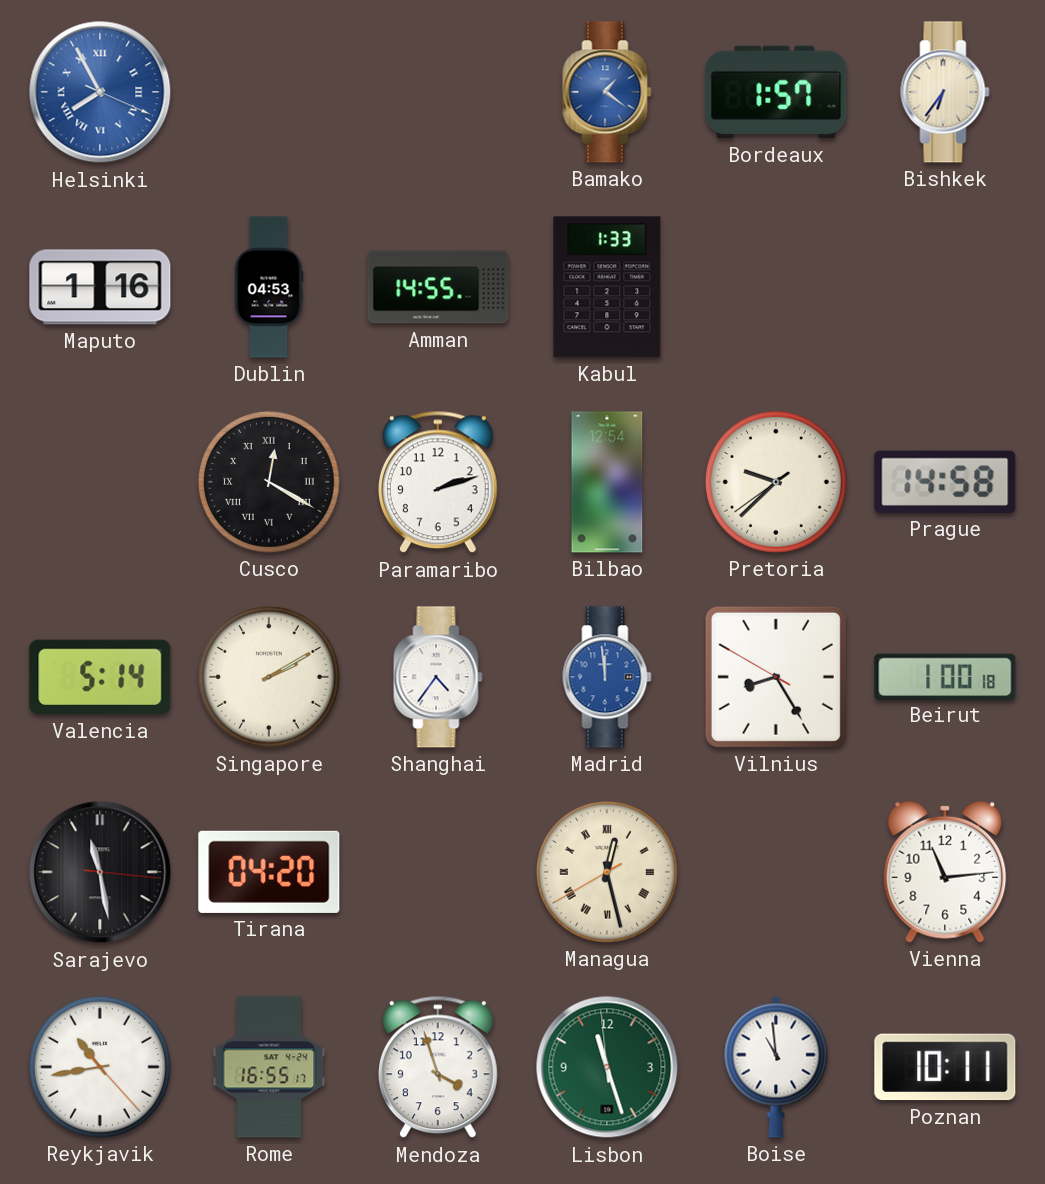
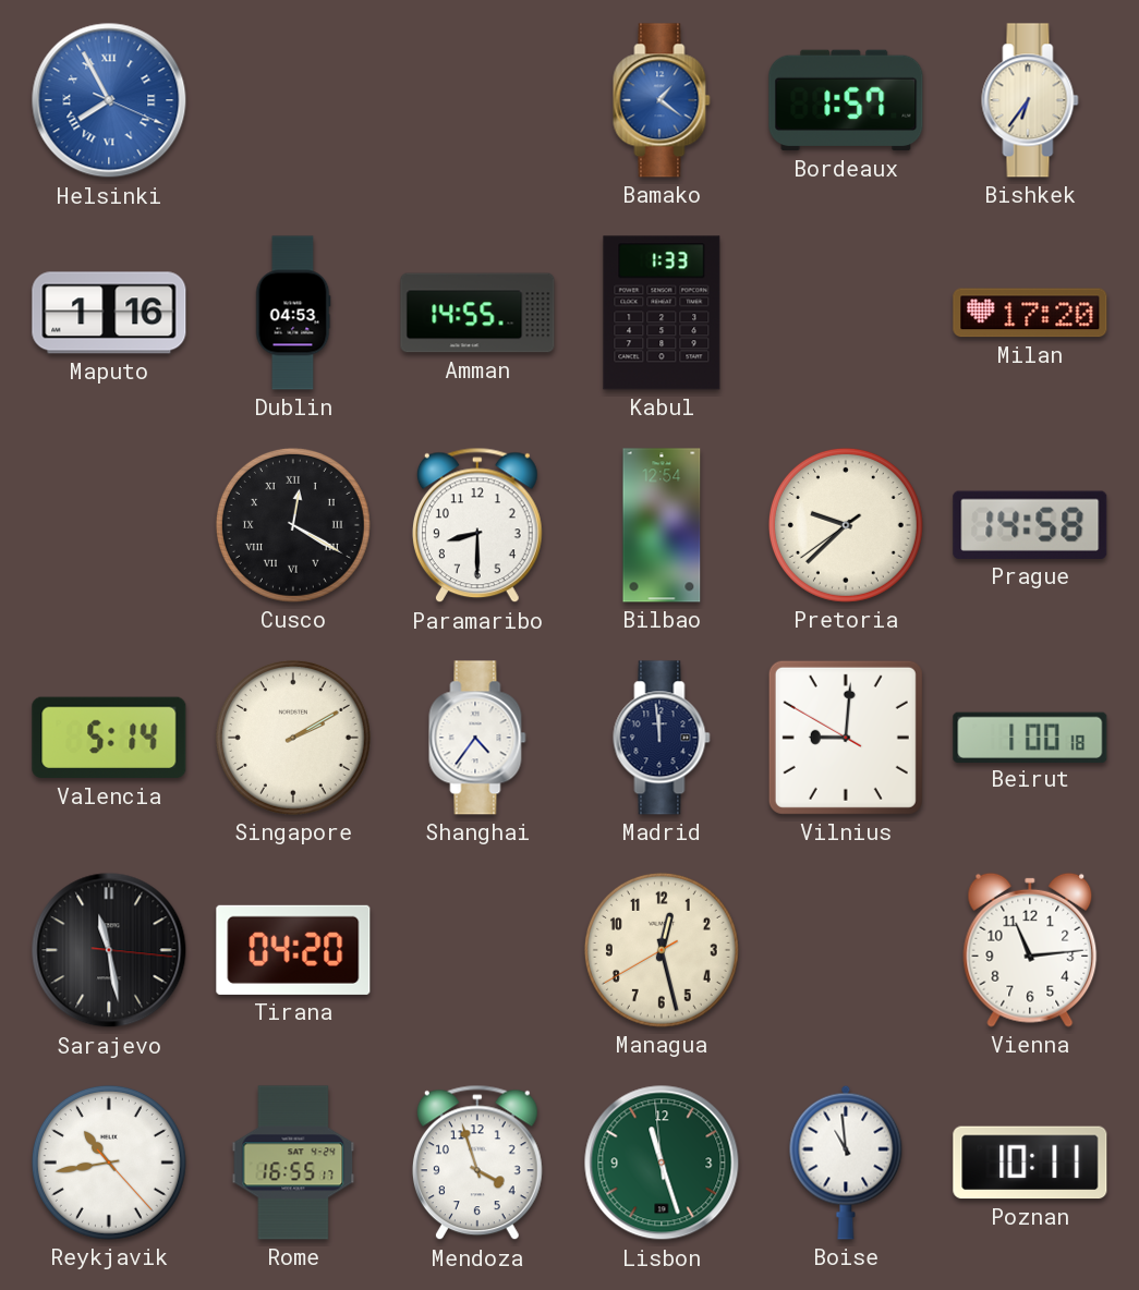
Milan: none -> 17:20
Paramaribo: 2:12 -> 8:30
Madrid dial: blue -> navy
Vilnius: 8:24 -> 9:00
Managua numerals: Roman -> Arabic
